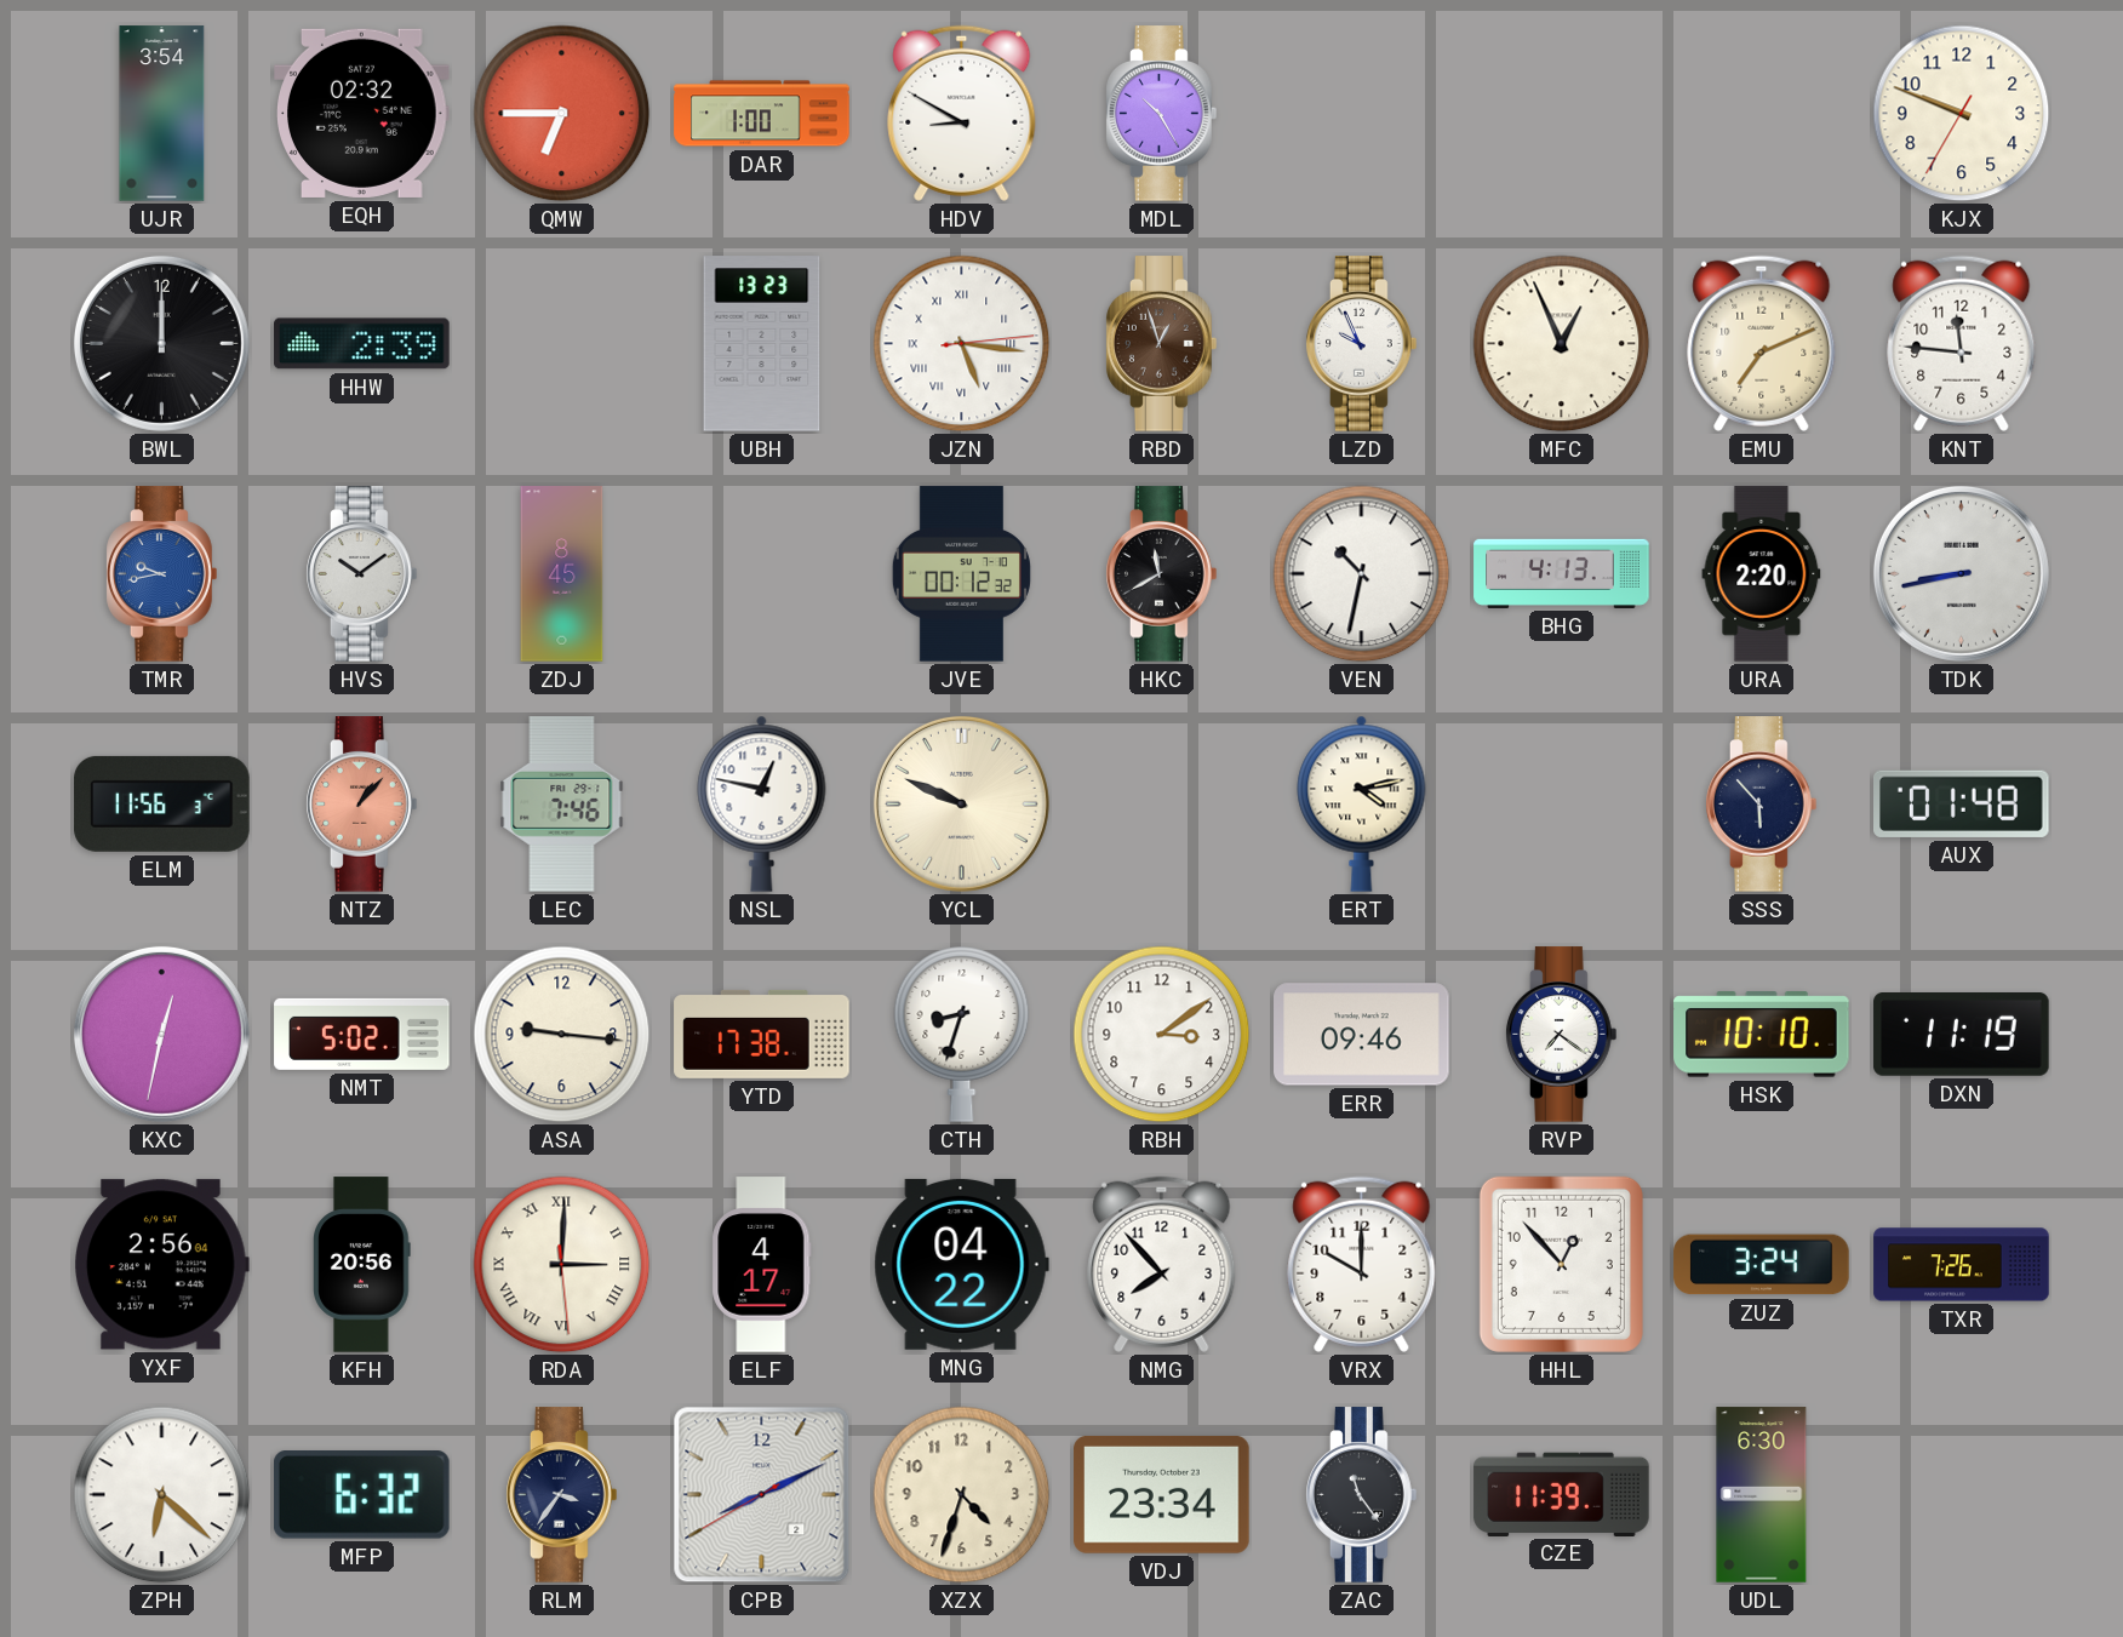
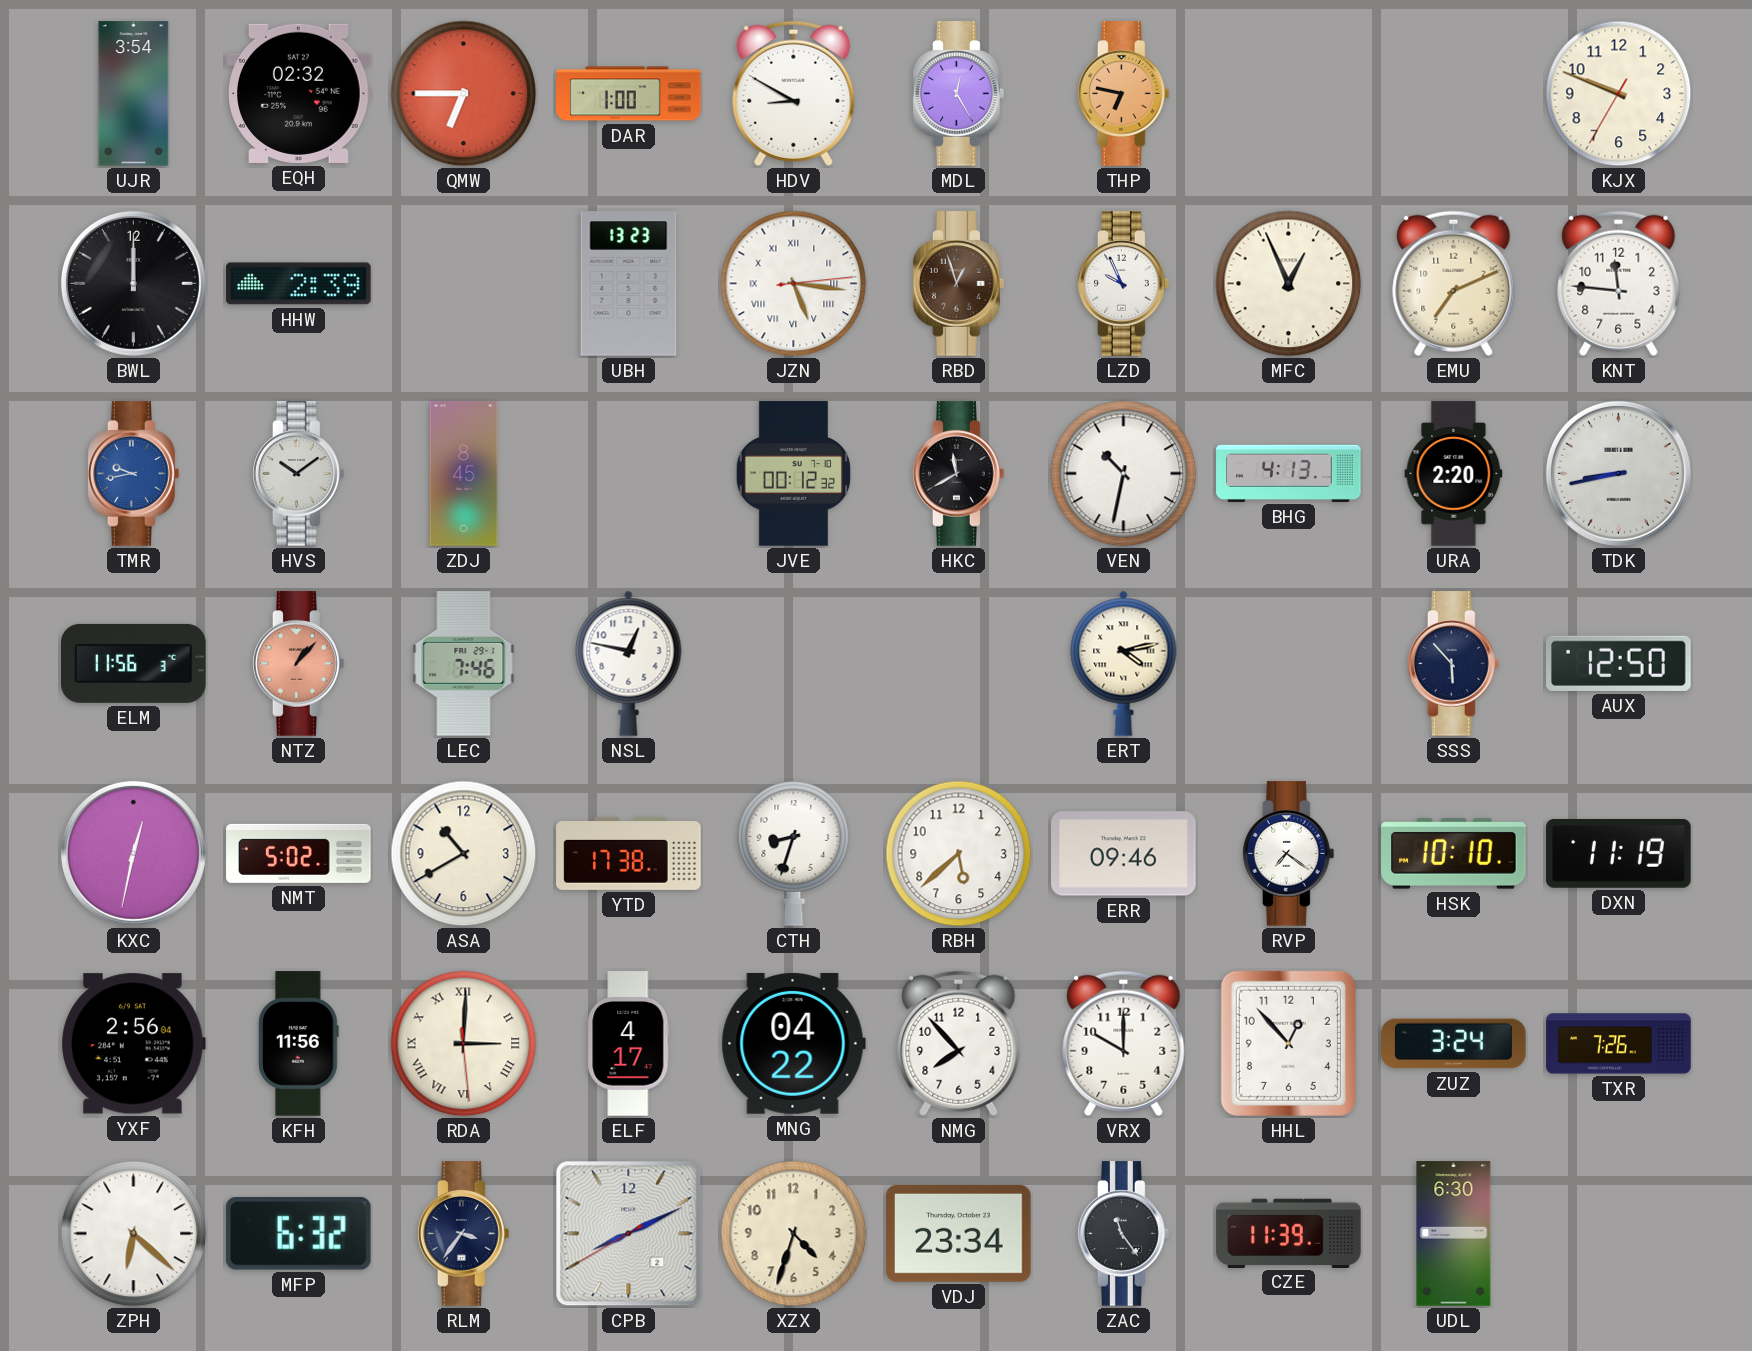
MDL: 10:25 -> 12:25
THP: none -> 6:47
YCL: 9:49 -> none
AUX: 01:48 -> 12:50
ASA: 9:16 -> 10:40
RBH: 3:09 -> 5:38
KFH: 20:56 -> 11:56
